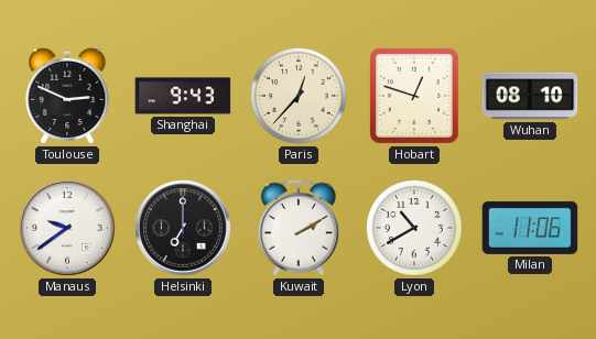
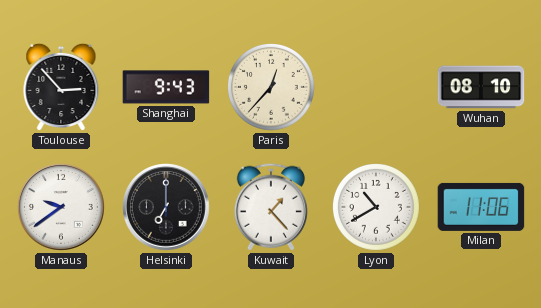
Toulouse: 2:49 -> 2:53
Hobart: 12:48 -> none
Kuwait: 2:10 -> 1:23
